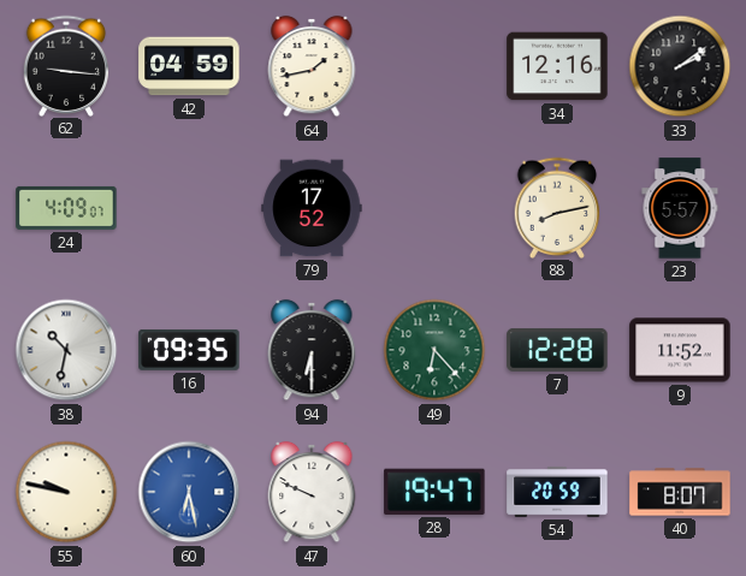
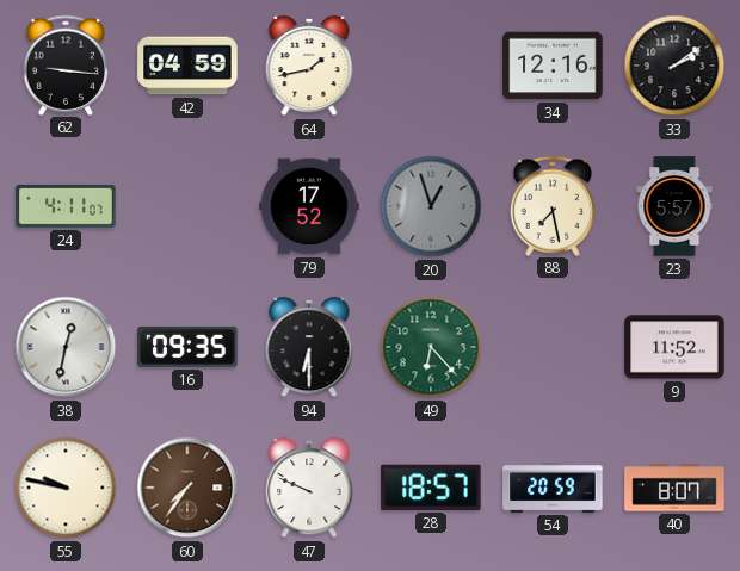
24: 4:09 -> 4:11
20: none -> 12:57
88: 8:13 -> 7:28
38: 10:32 -> 12:32
7: 12:28 -> none
60: 6:28 -> 7:36
60 dial: blue -> brown
28: 19:47 -> 18:57
